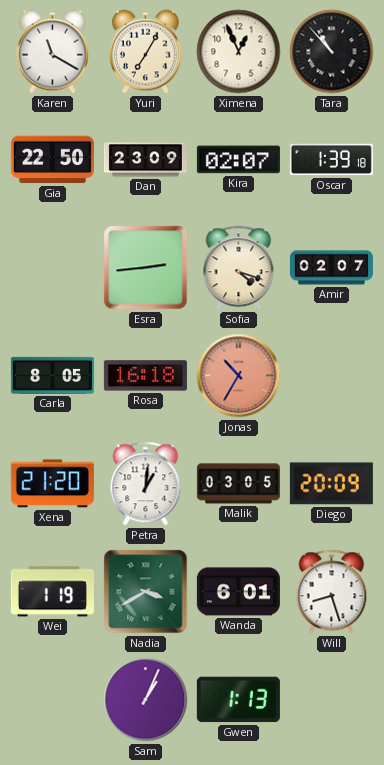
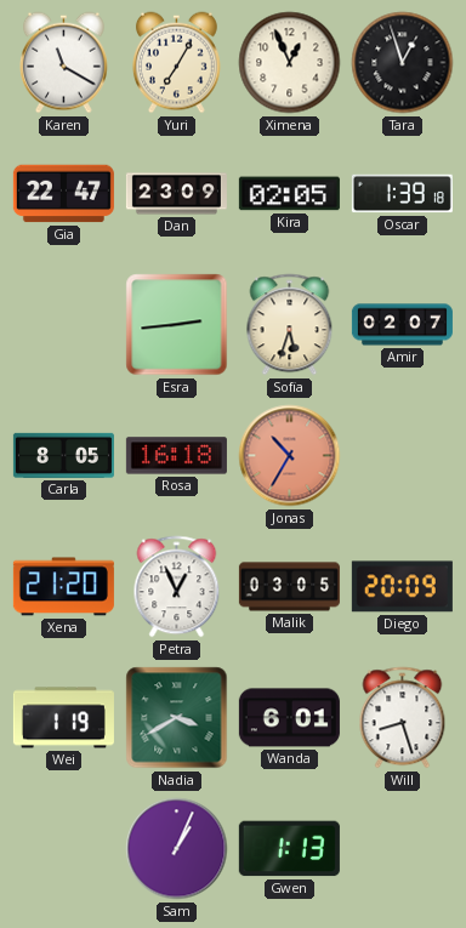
Tara: 10:53 -> 12:57
Gia: 22:50 -> 22:47
Kira: 02:07 -> 02:05
Sofia: 4:18 -> 5:33
Petra: 1:01 -> 12:56
